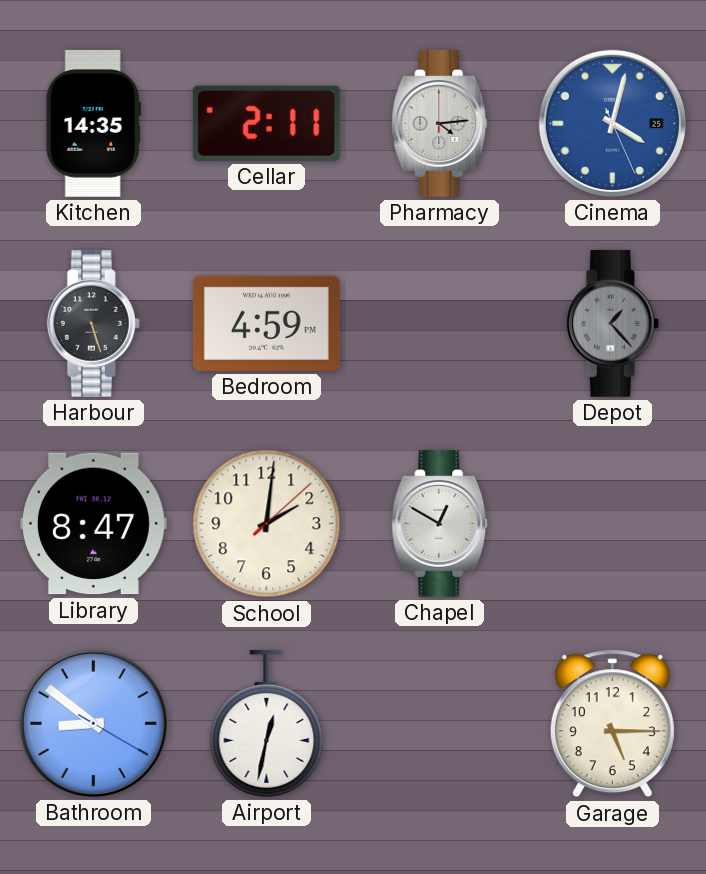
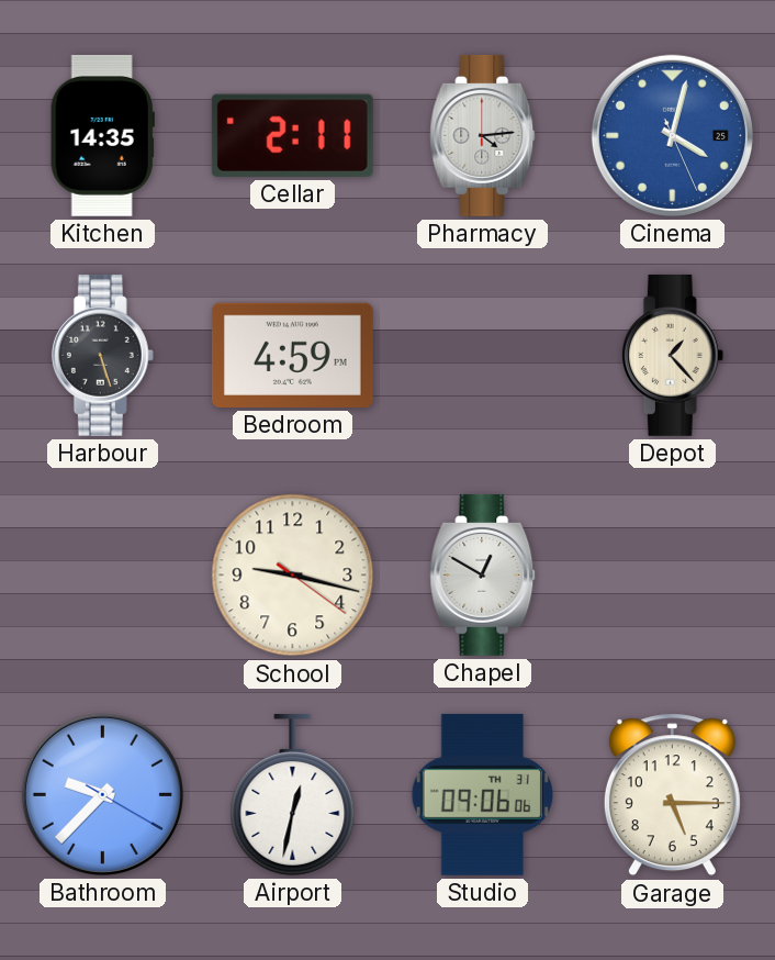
Depot dial: grey -> cream
Library: 8:47 -> none
School: 2:01 -> 9:17
Bathroom: 8:51 -> 9:37
Studio: none -> 09:06
